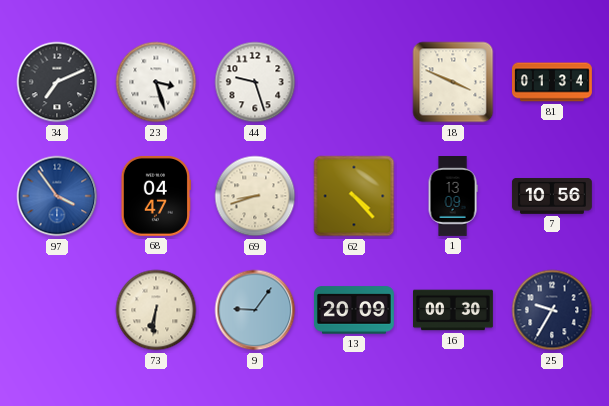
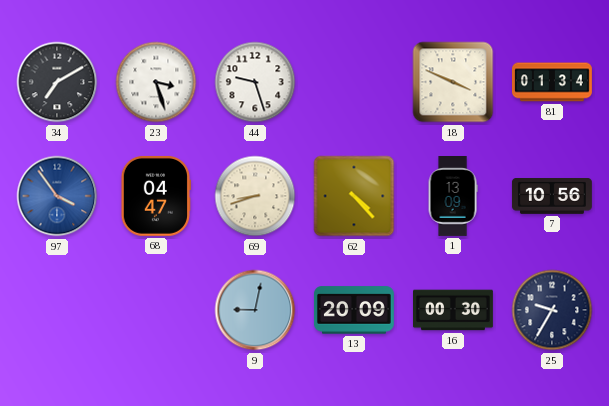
34: 7:11 -> 7:10
73: 6:31 -> none
9: 9:06 -> 9:02
